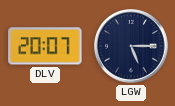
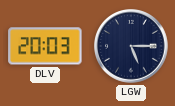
DLV: 20:07 -> 20:03
